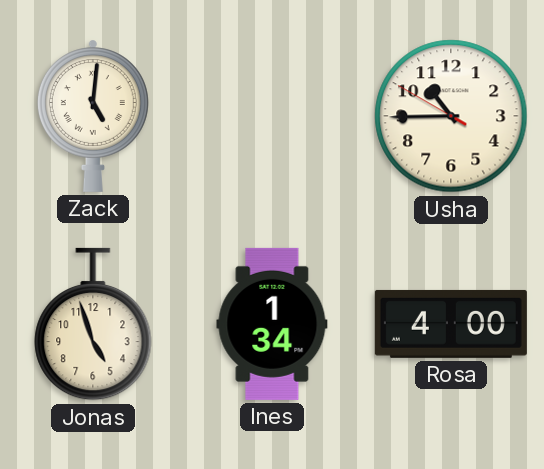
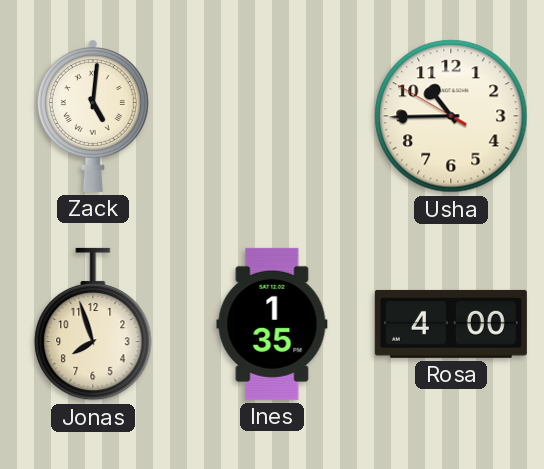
Jonas: 4:57 -> 7:57
Ines: 1:34 -> 1:35
